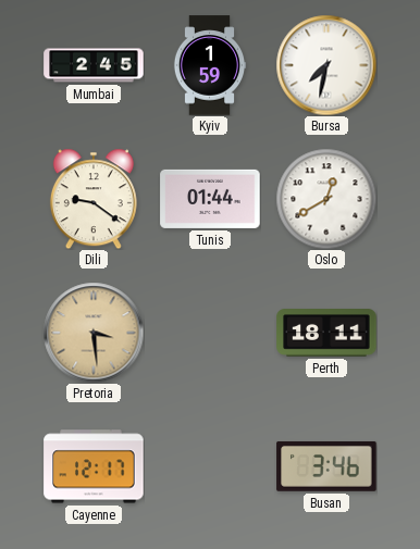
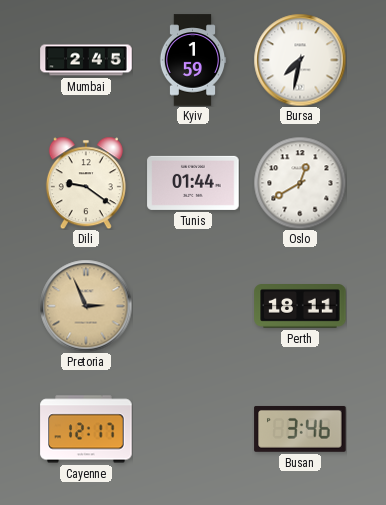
Pretoria: 3:29 -> 2:56
